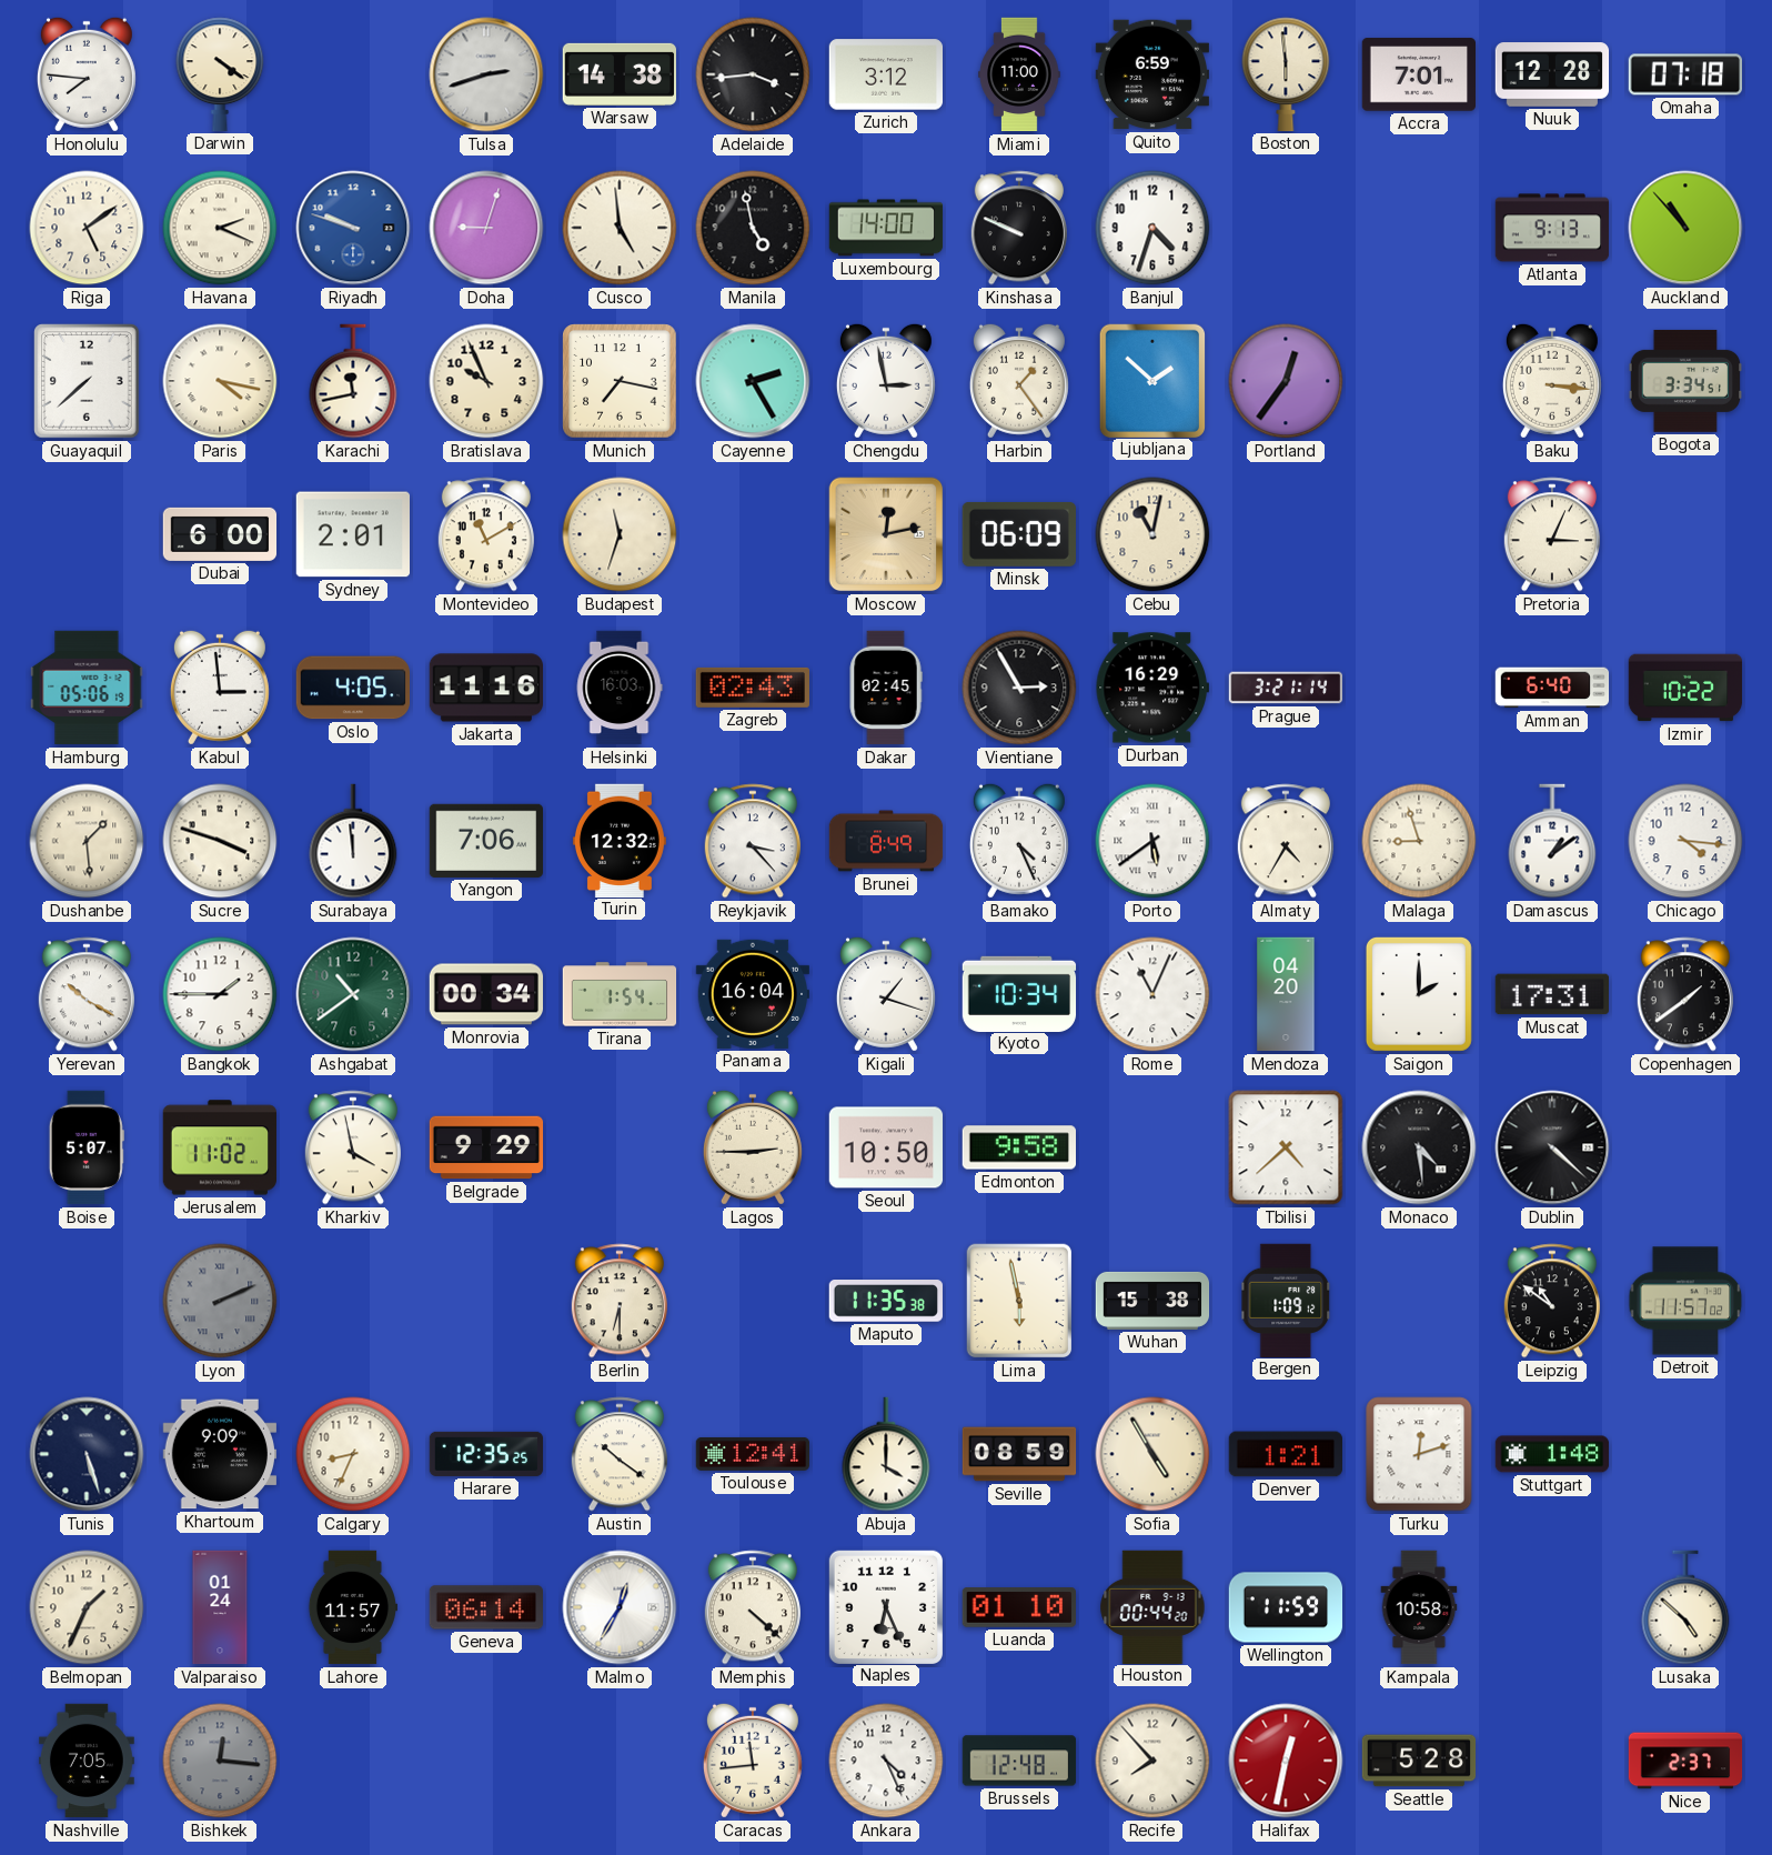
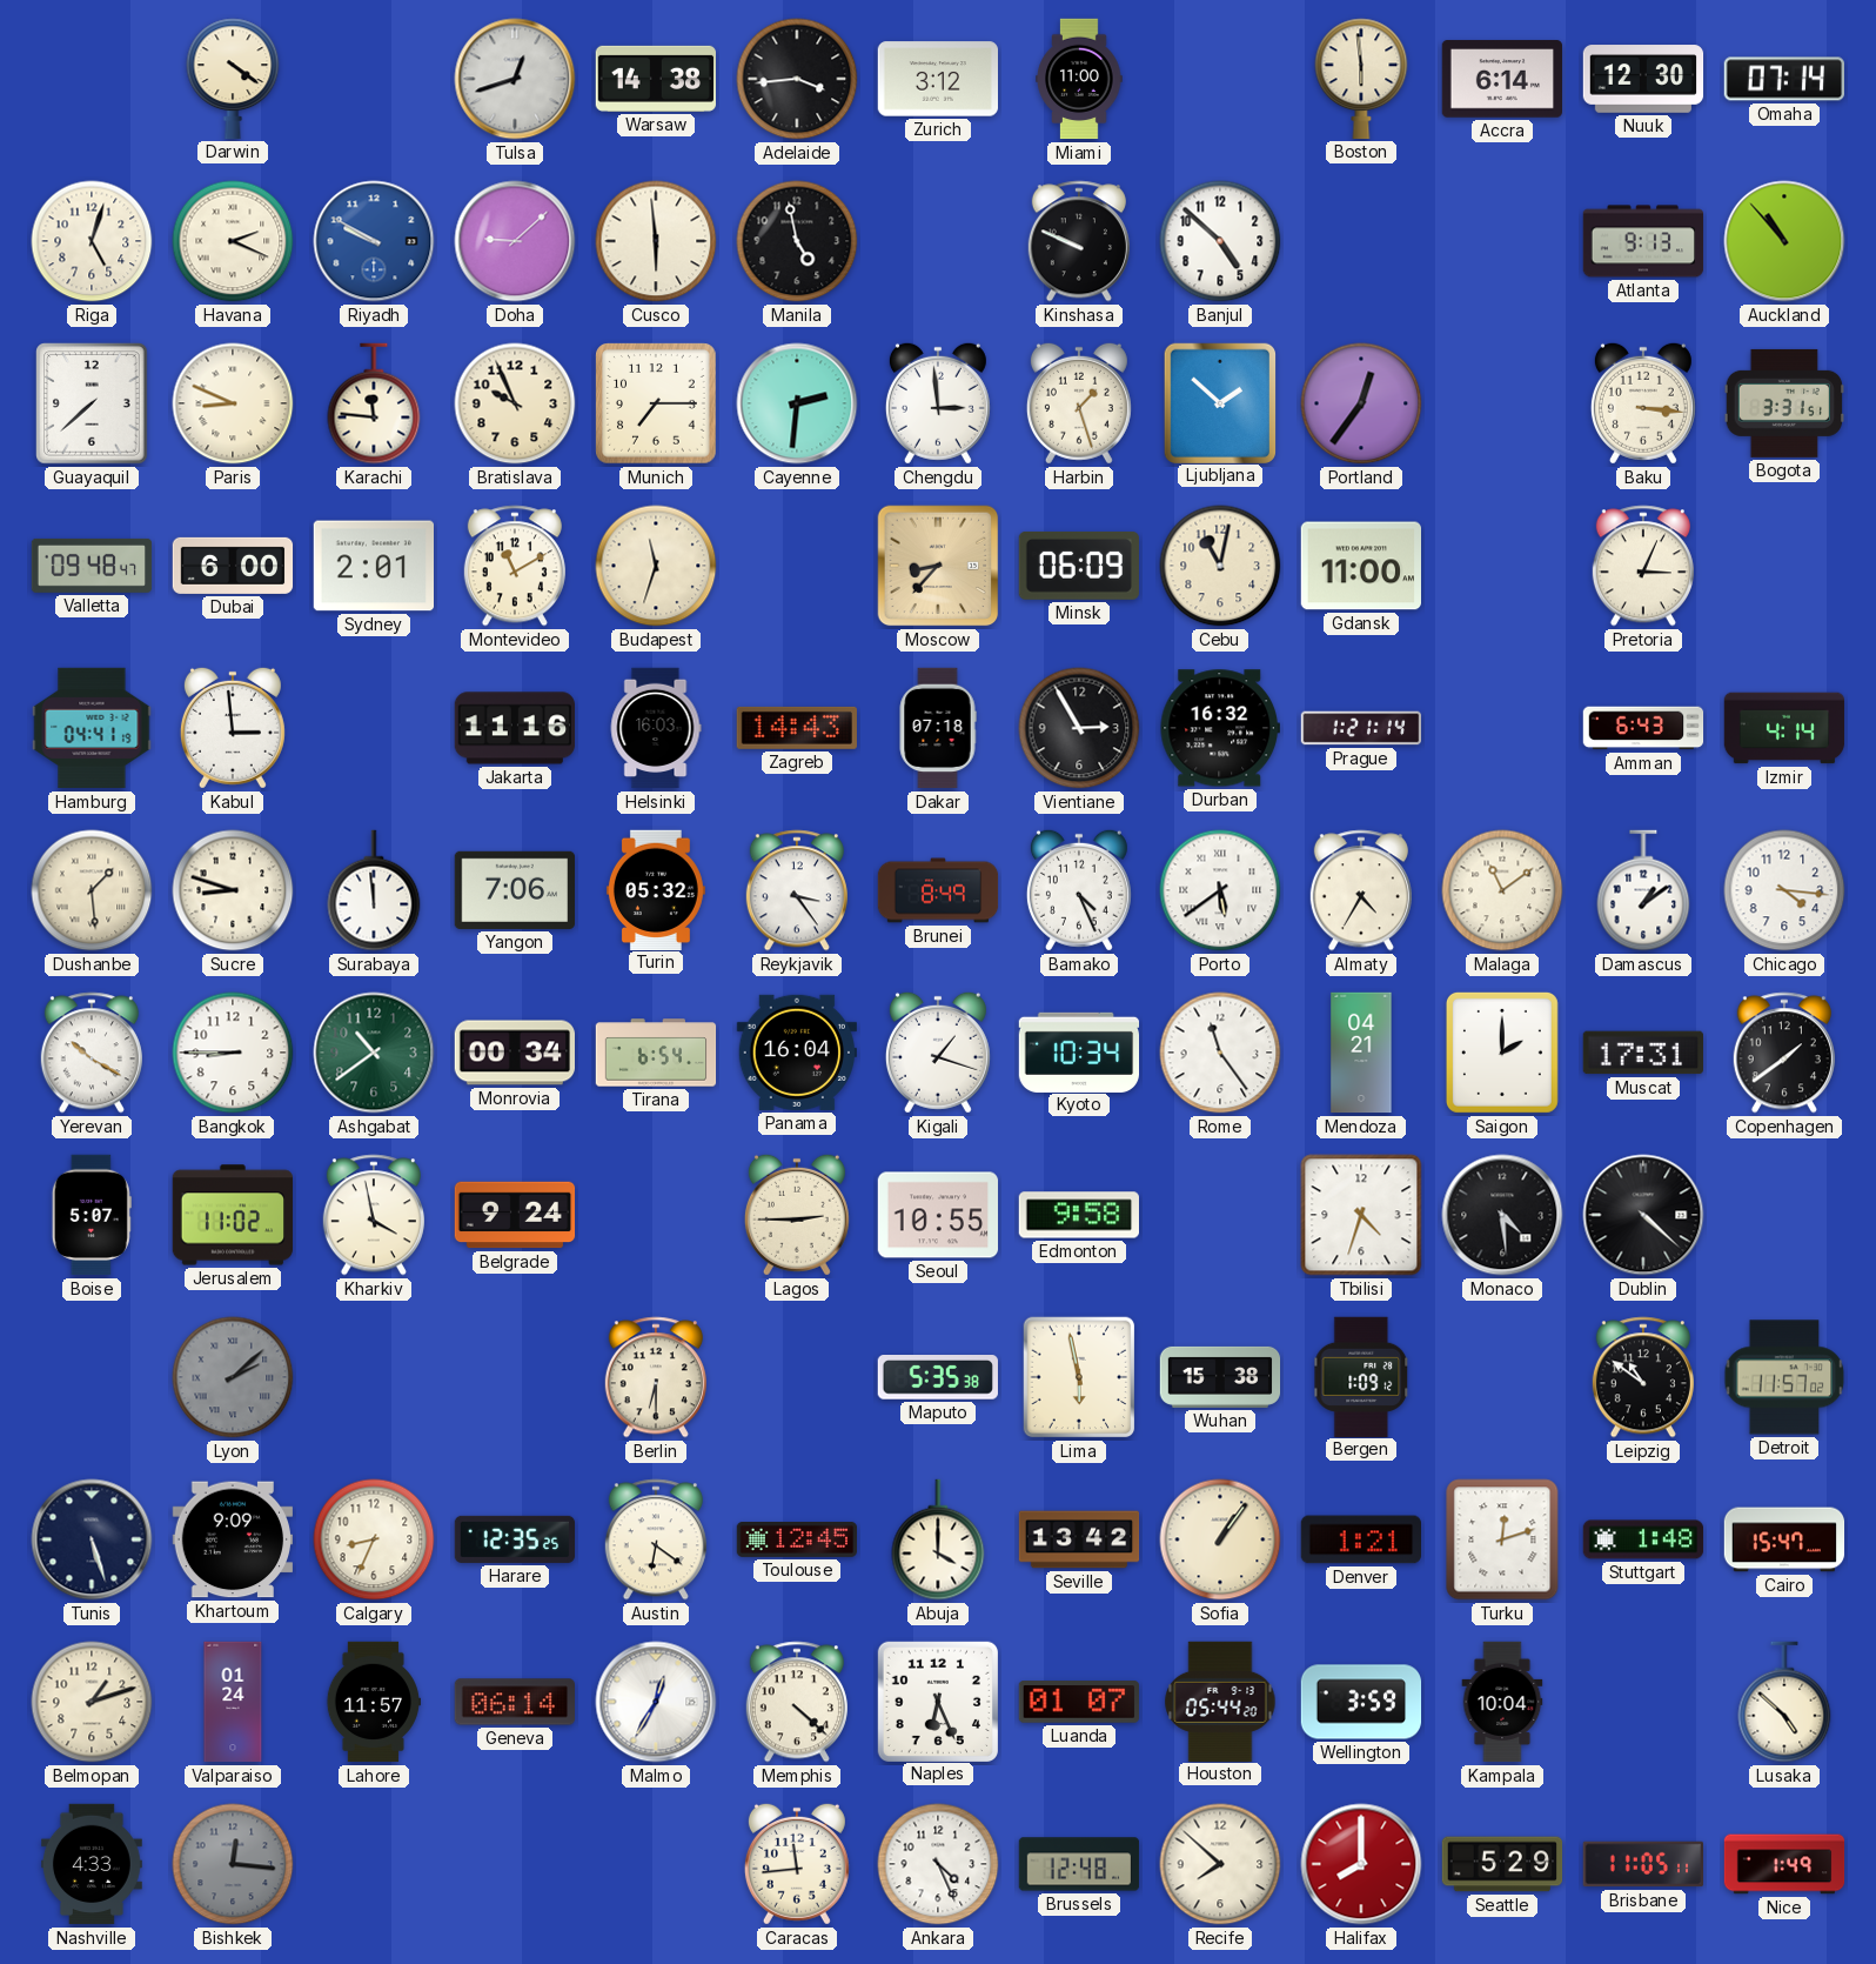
Honolulu: 7:46 -> none
Tulsa: 2:42 -> 12:42
Quito: 6:59 -> none
Accra: 7:01 -> 6:14
Nuuk: 12:28 -> 12:30
Omaha: 07:18 -> 07:14
Riga: 5:09 -> 5:03
Riyadh: 9:48 -> 9:50
Doha: 9:03 -> 9:08
Cusco: 4:59 -> 5:59
Luxembourg: 14:00 -> none
Banjul: 4:33 -> 4:52
Paris: 4:17 -> 8:49
Karachi: 11:43 -> 11:46
Munich: 7:17 -> 7:15
Cayenne: 2:25 -> 2:31
Chengdu: 2:58 -> 2:59
Harbin: 1:24 -> 1:27
Bogota: 3:34 -> 3:31
Valletta: none -> 09:48
Moscow: 12:13 -> 8:37
Gdansk: none -> 11:00
Hamburg: 05:06 -> 04:41
Oslo: 4:05 -> none
Zagreb: 02:43 -> 14:43
Dakar: 02:45 -> 07:18
Durban: 16:29 -> 16:32
Prague: 3:21 -> 1:21
Amman: 6:40 -> 6:43
Izmir: 10:22 -> 4:14
Sucre: 3:48 -> 8:48
Turin: 12:32 -> 05:32
Reykjavik: 3:23 -> 3:24
Malaga: 8:57 -> 11:09
Bangkok: 1:45 -> 8:45
Tirana: 1:54 -> 6:54
Rome: 11:04 -> 11:24
Mendoza: 04:20 -> 04:21
Belgrade: 9:29 -> 9:24
Seoul: 10:50 -> 10:55
Tbilisi: 4:38 -> 4:33
Lyon: 2:11 -> 2:08
Maputo: 11:35 -> 5:35
Austin: 10:21 -> 6:21
Toulouse: 12:41 -> 12:45
Seville: 08:59 -> 13:42
Sofia: 4:55 -> 1:06
Cairo: none -> 15:47
Belmopan: 1:34 -> 1:12
Luanda: 01:10 -> 01:07
Houston: 00:44 -> 05:44
Wellington: 11:59 -> 3:59
Kampala: 10:58 -> 10:04
Nashville: 7:05 -> 4:33
Recife: 7:53 -> 7:52
Halifax: 12:32 -> 8:00
Seattle: 5:28 -> 5:29
Brisbane: none -> 11:05
Nice: 2:37 -> 1:49
